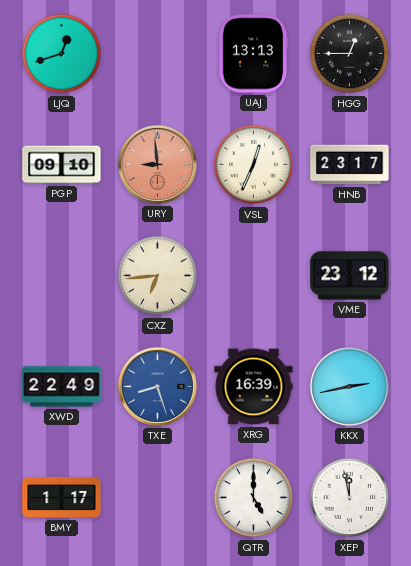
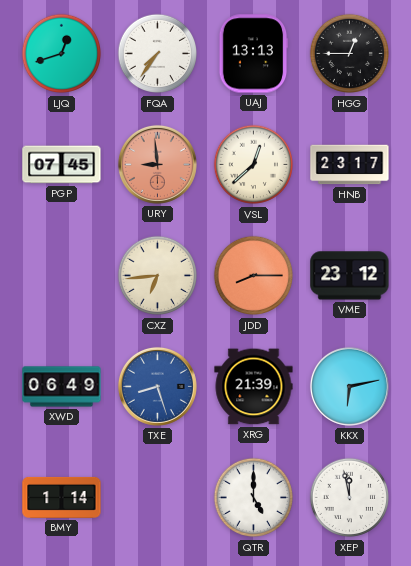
FQA: none -> 7:36
PGP: 09:10 -> 07:45
VSL: 12:34 -> 12:38
JDD: none -> 8:15
XWD: 22:49 -> 06:49
XRG: 16:39 -> 21:39
KKX: 2:43 -> 6:13
BMY: 1:17 -> 1:14
